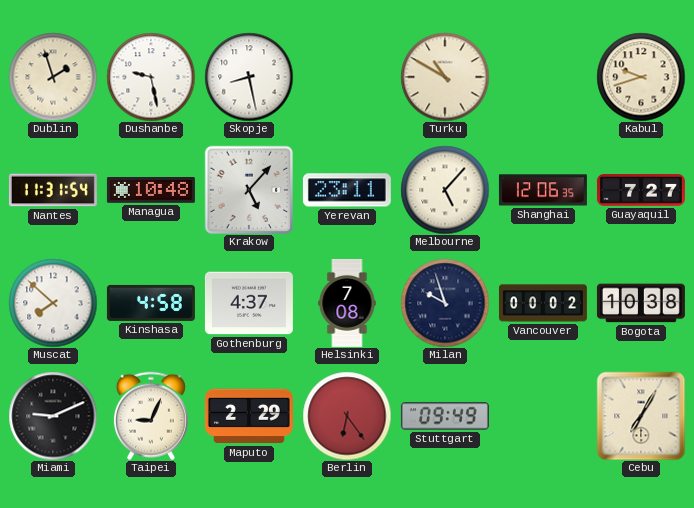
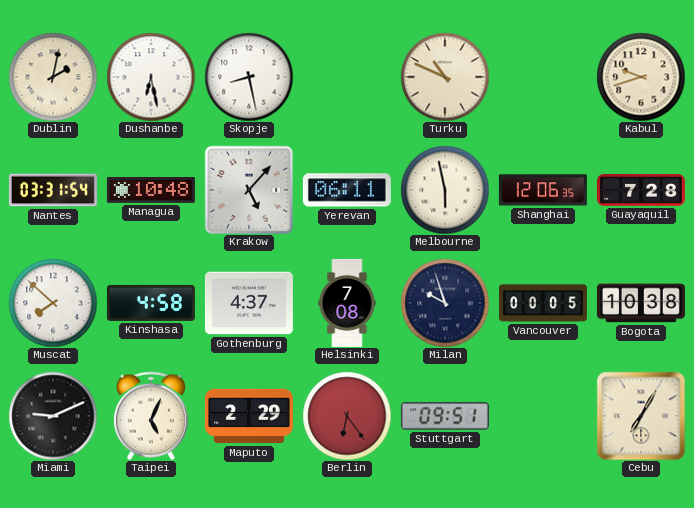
Dublin: 1:57 -> 2:02
Dushanbe: 9:28 -> 6:28
Turku: 10:50 -> 10:49
Nantes: 11:31 -> 03:31
Yerevan: 23:11 -> 06:11
Melbourne: 5:07 -> 5:58
Guayaquil: 7:27 -> 7:28
Vancouver: 00:02 -> 00:05
Taipei: 9:04 -> 5:04
Stuttgart: 09:49 -> 09:51
